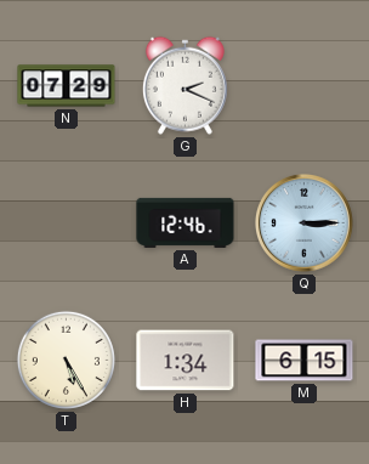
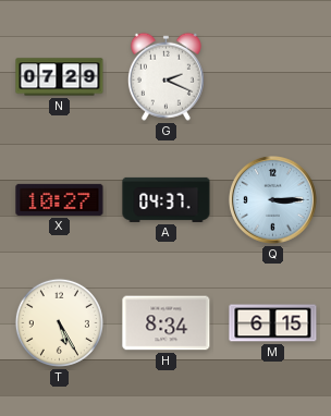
X: none -> 10:27
A: 12:46 -> 04:37
H: 1:34 -> 8:34
